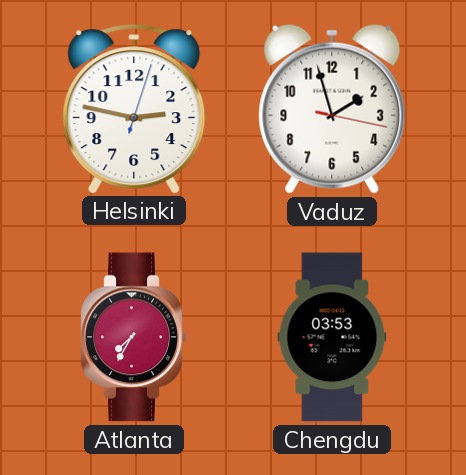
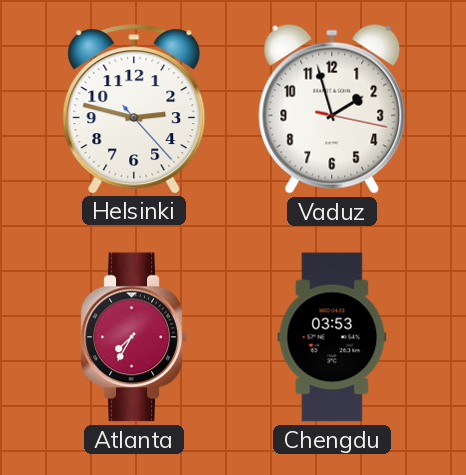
Helsinki: 2:47:03 -> 2:47:23
